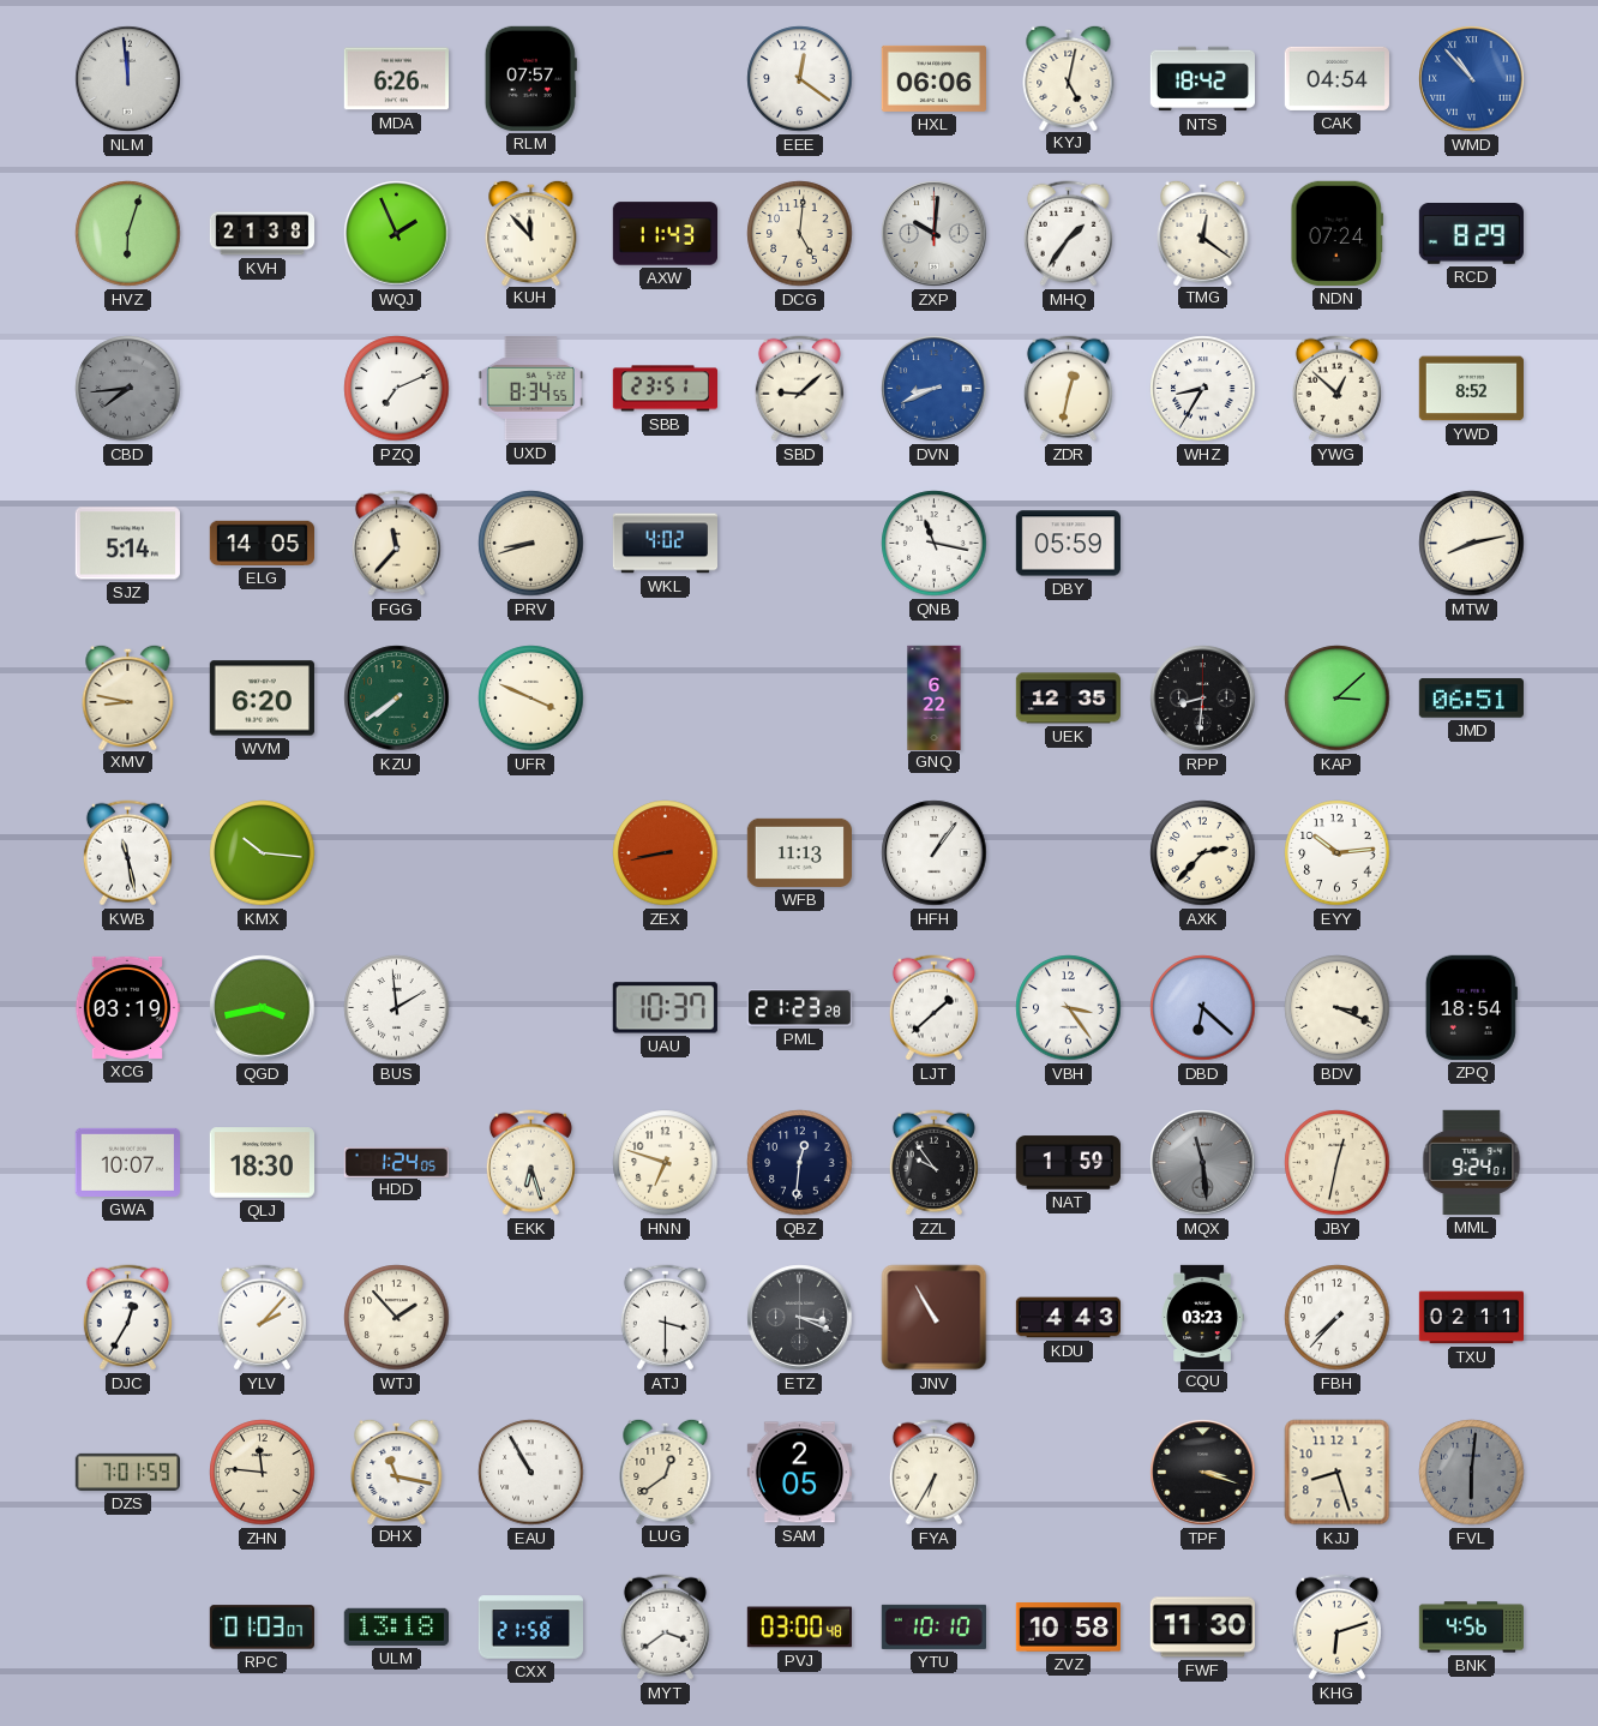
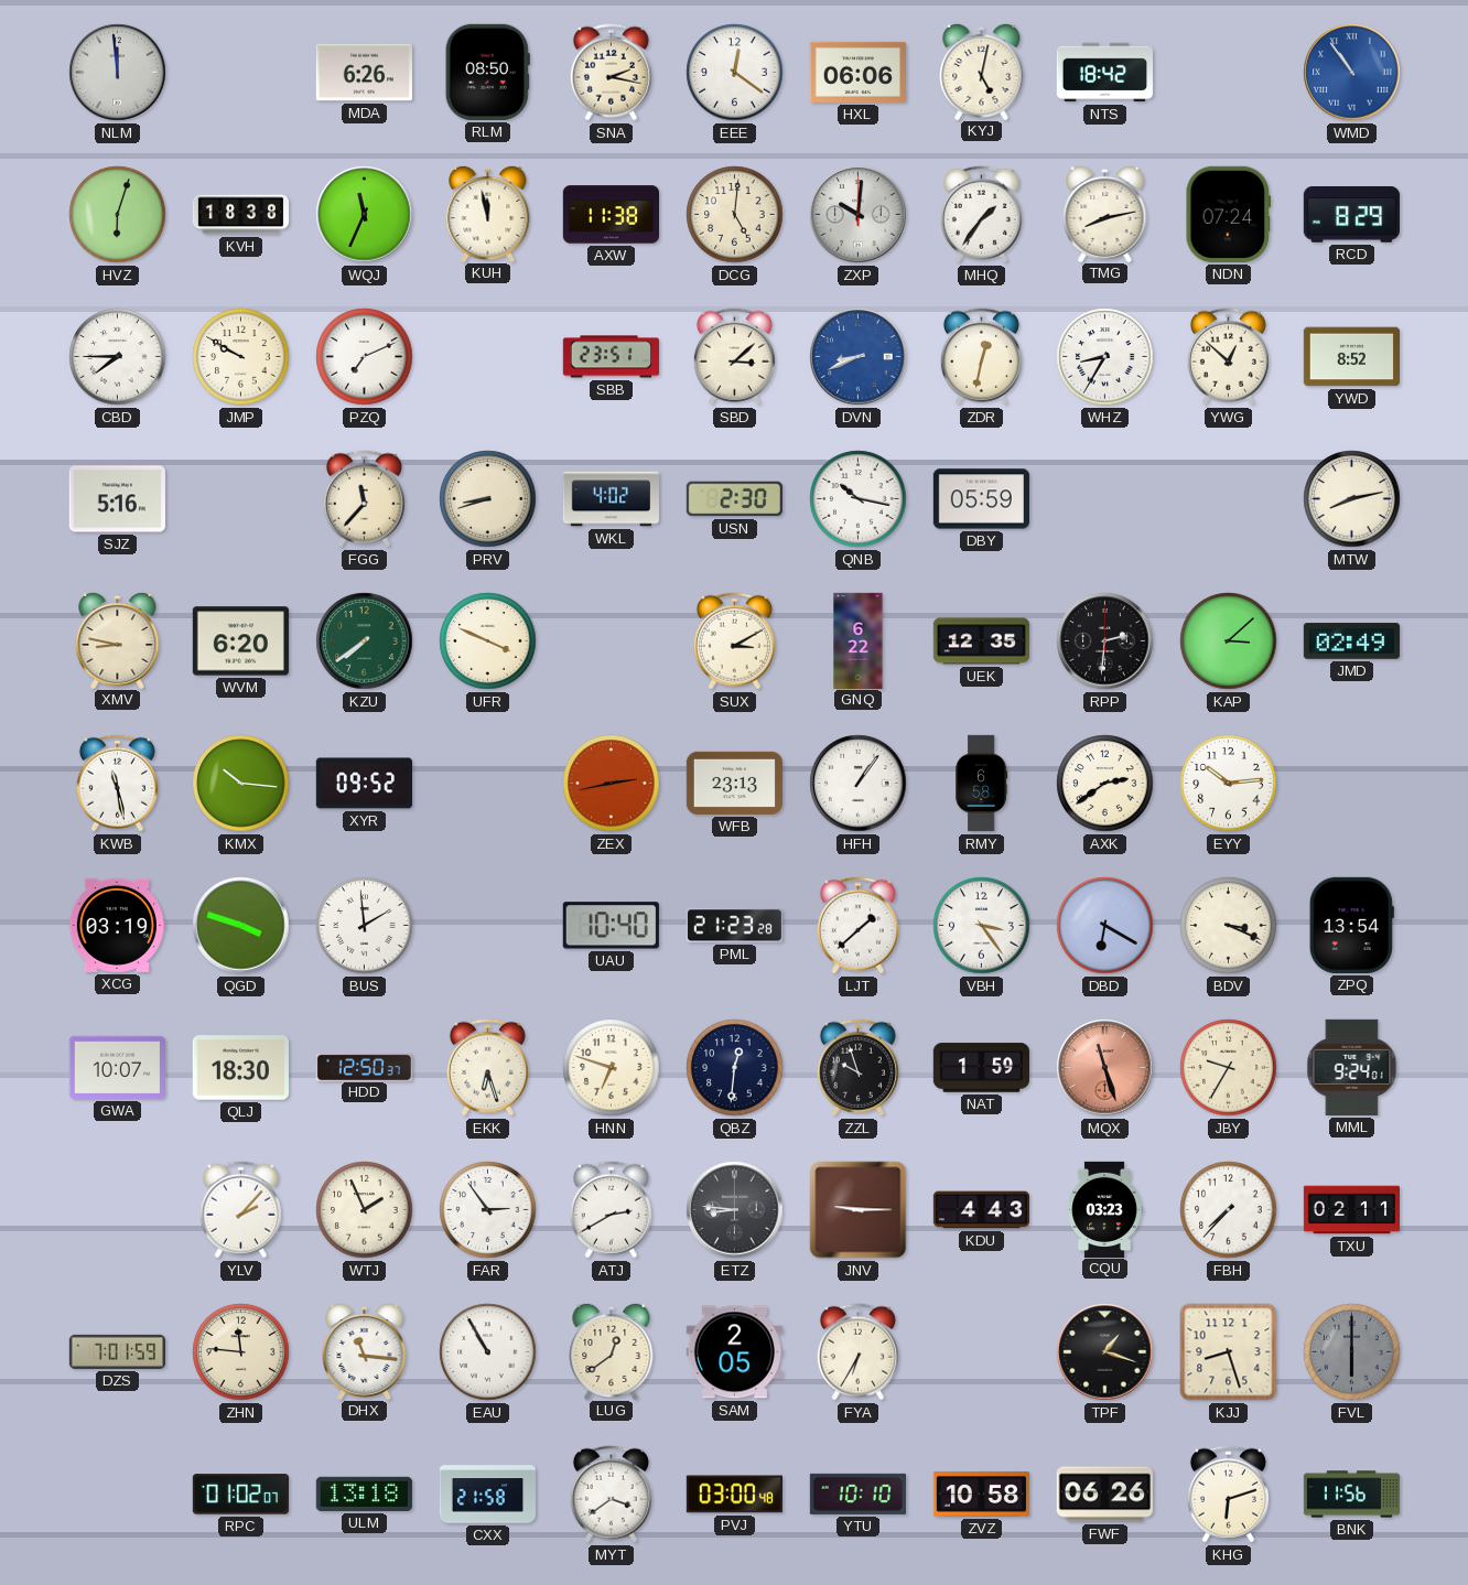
RLM: 07:57 -> 08:50
SNA: none -> 2:17
CAK: 04:54 -> none
WMD: 10:53 -> 10:54
KVH: 21:38 -> 18:38
WQJ: 1:56 -> 11:34
KUH: 11:53 -> 11:58
AXW: 11:43 -> 11:38
TMG: 12:21 -> 8:13
CBD: 7:44 -> 7:45
CBD dial: grey -> white
JMP: none -> 9:50
UXD: 8:34 -> none
SBD: 9:08 -> 3:08
SJZ: 5:14 -> 5:16
ELG: 14:05 -> none
USN: none -> 2:30
QNB: 11:17 -> 10:17
SUX: none -> 3:10
RPP: 8:31 -> 2:31
JMD: 06:51 -> 02:49
XYR: none -> 09:52
ZEX: 8:43 -> 2:43
WFB: 11:13 -> 23:13
RMY: none -> 6:58
AXK: 2:37 -> 2:39
QGD: 3:43 -> 3:48
UAU: 10:37 -> 10:40
DBD: 6:22 -> 6:20
ZPQ: 18:54 -> 13:54
HDD: 1:24 -> 12:50
ZZL: 9:54 -> 9:57
MQX: 11:29 -> 11:27
MQX dial: grey -> salmon
JBY: 12:32 -> 9:35
DJC: 12:35 -> none
WTJ: 1:53 -> 1:56
FAR: none -> 2:54
ATJ: 3:30 -> 2:40
ETZ: 3:19 -> 8:46
JNV: 10:55 -> 9:15
DHX: 11:17 -> 11:16
TPF: 3:18 -> 1:18
FVL: 6:01 -> 6:00
RPC: 01:03 -> 01:02
FWF: 11:30 -> 06:26
BNK: 4:56 -> 11:56
